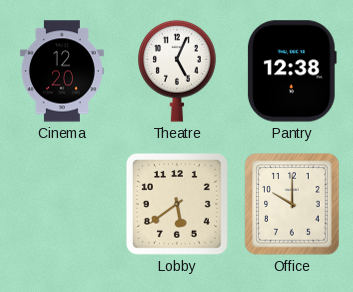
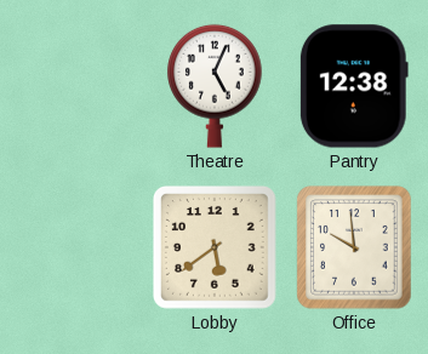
Cinema: 12:20 -> none
Office: 10:00 -> 9:59
